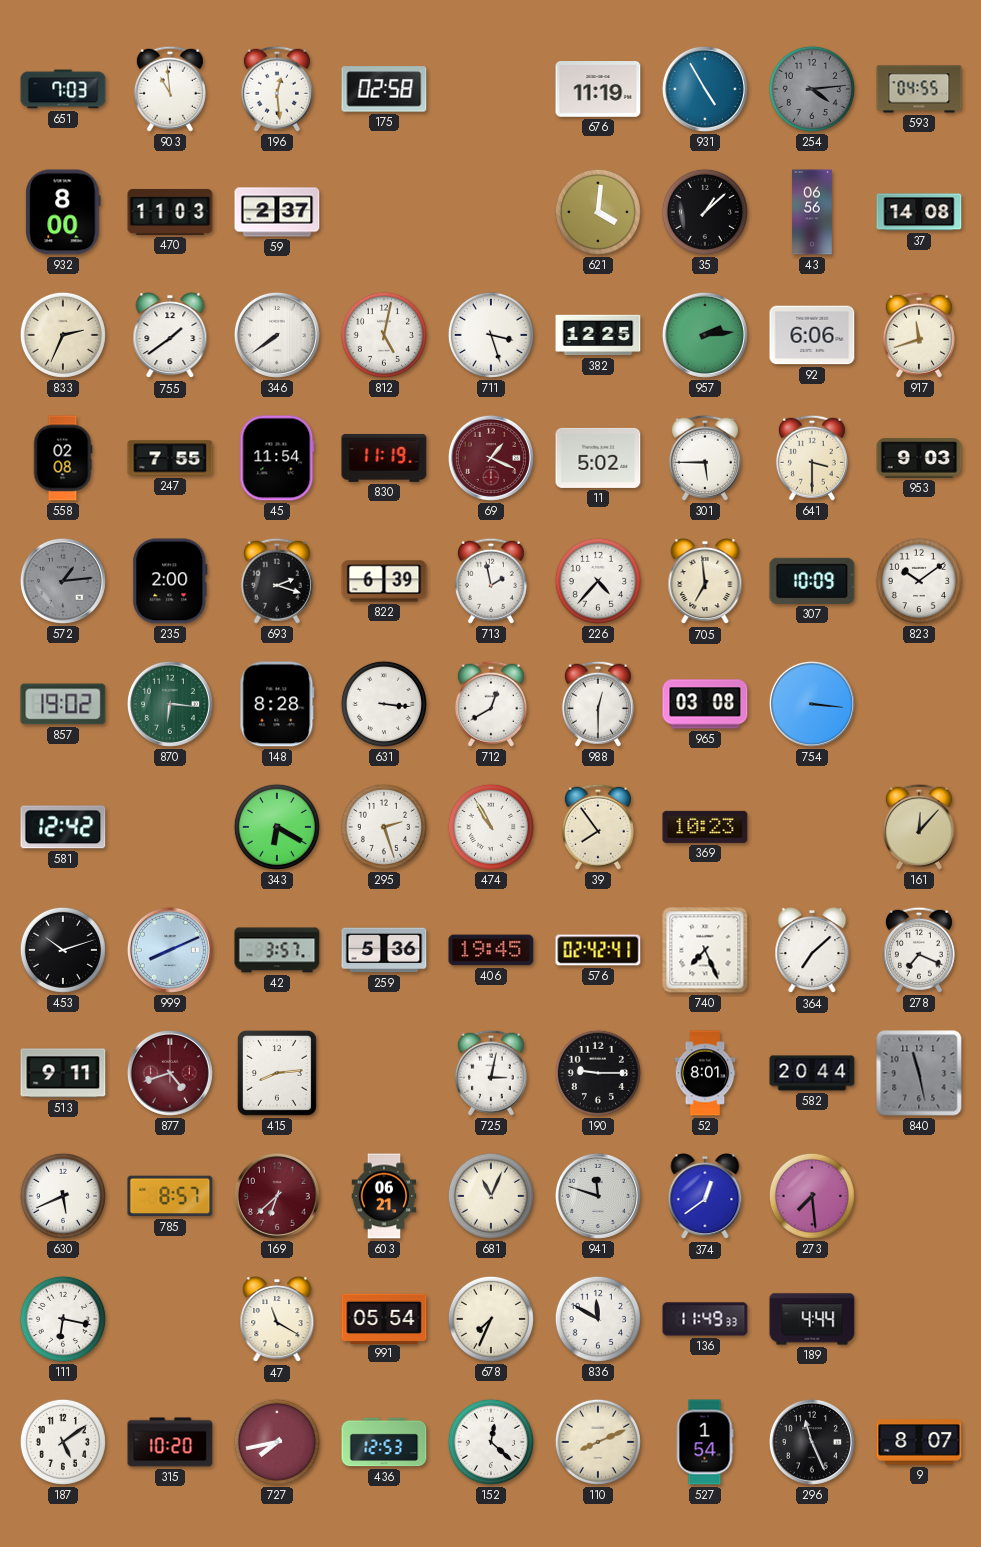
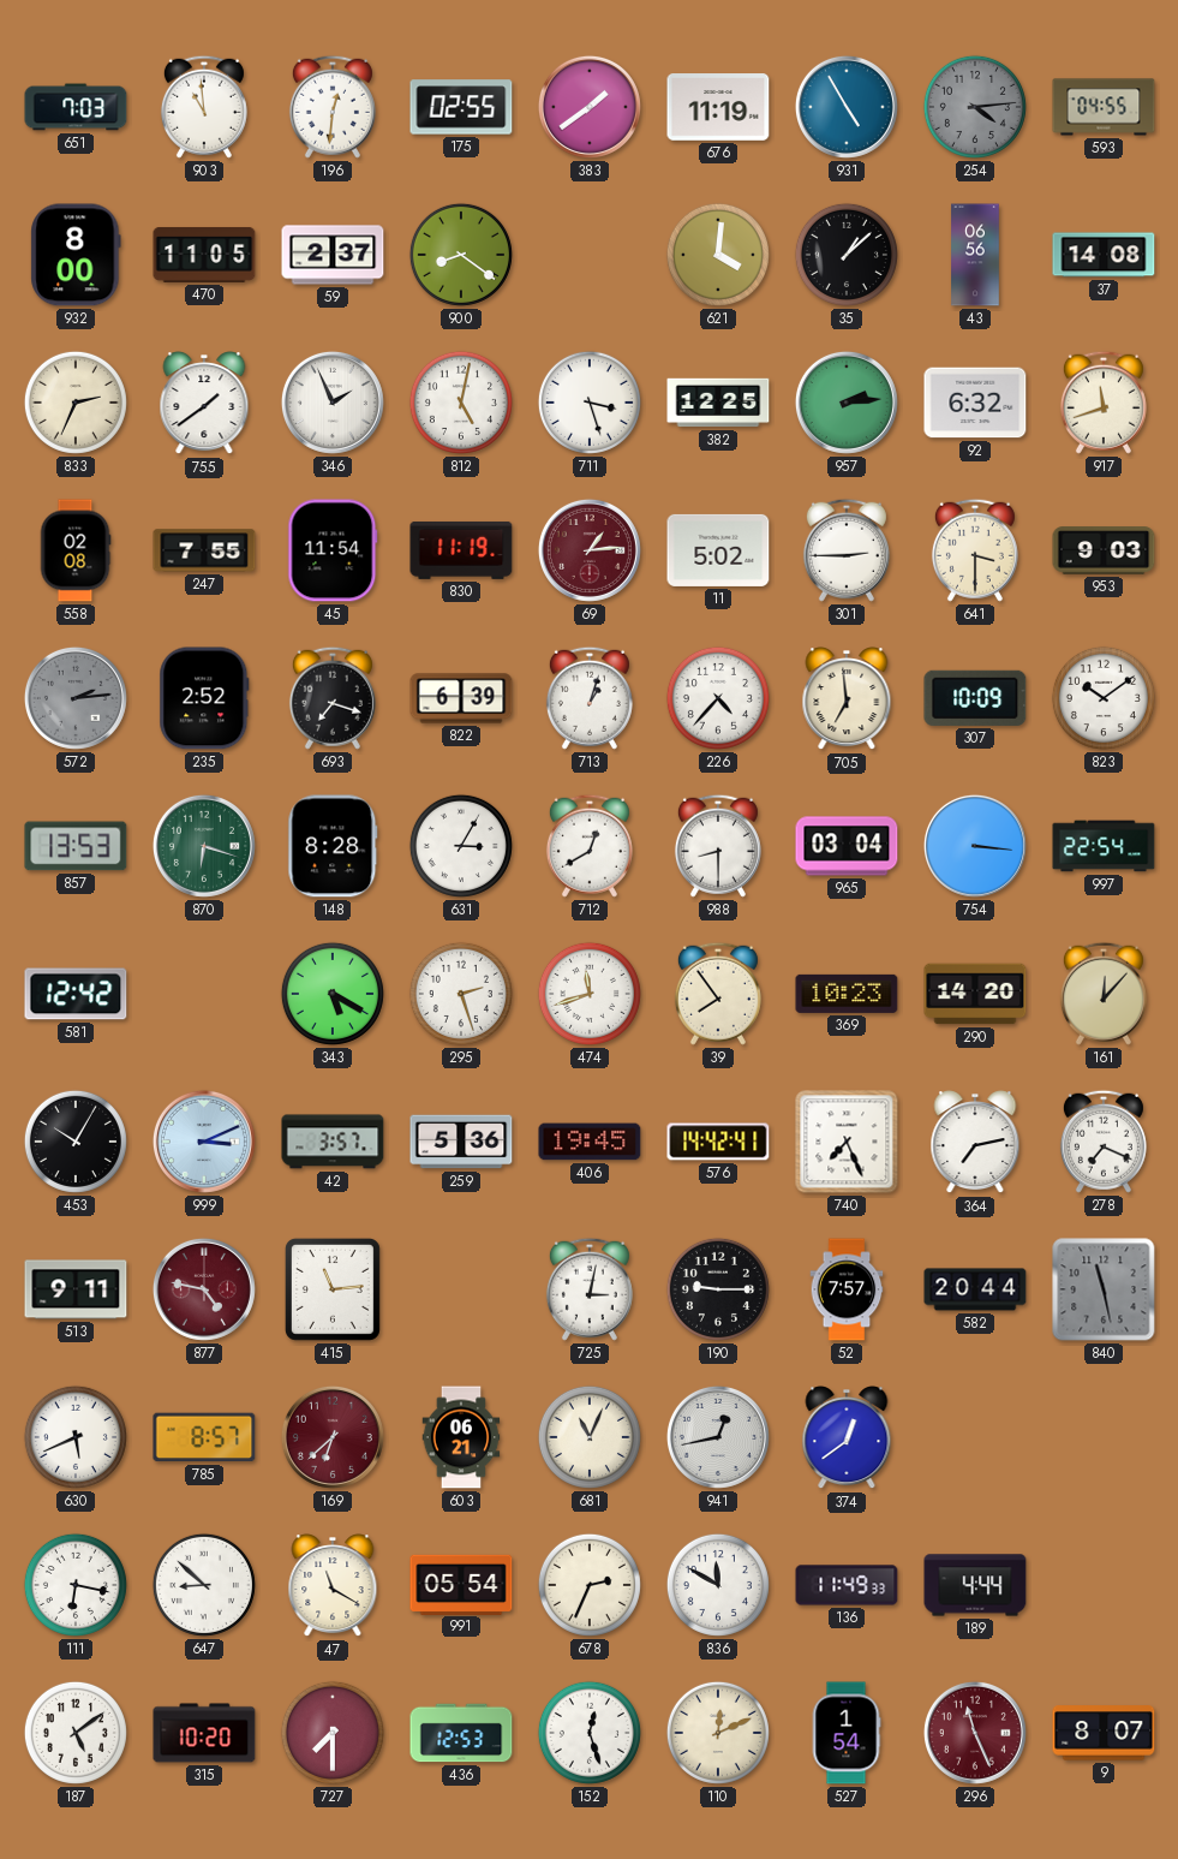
196: 12:29 -> 12:31
175: 02:58 -> 02:55
383: none -> 1:39
470: 11:03 -> 11:05
900: none -> 8:21
346: 7:39 -> 1:56
92: 6:06 -> 6:32
69: 1:19 -> 1:14
301: 5:45 -> 2:45
572: 1:14 -> 2:14
235: 2:00 -> 2:52
693: 2:18 -> 7:18
713: 1:58 -> 1:03
857: 19:02 -> 13:53
870: 6:16 -> 6:18
631: 3:16 -> 3:05
988: 12:30 -> 8:30
965: 03:08 -> 03:04
997: none -> 22:54
343: 6:20 -> 5:20
474: 10:55 -> 11:42
290: none -> 14:20
453: 10:12 -> 10:05
999: 8:11 -> 3:11
576: 02:42 -> 14:42
364: 7:08 -> 7:13
877: 4:42 -> 4:47
415: 8:14 -> 11:14
52: 8:01 -> 7:57
941: 11:48 -> 12:43
273: 7:29 -> none
647: none -> 8:52
678: 7:34 -> 2:34
727: 7:43 -> 7:30
152: 12:22 -> 12:27
110: 8:11 -> 12:11
296 dial: black -> burgundy
